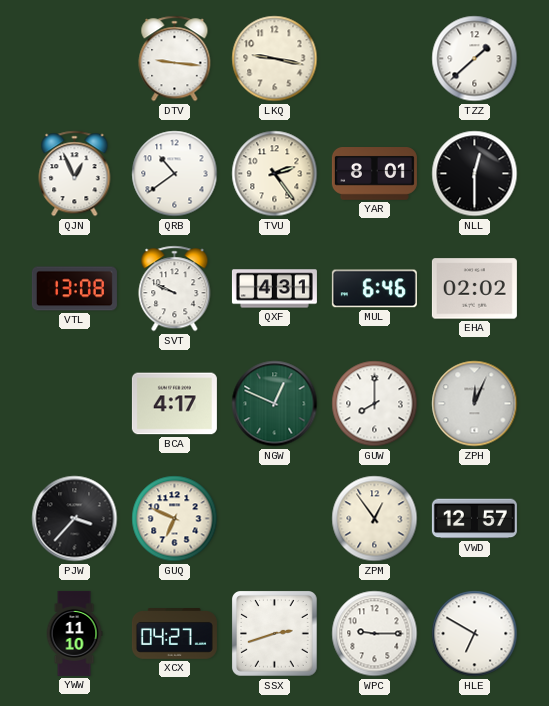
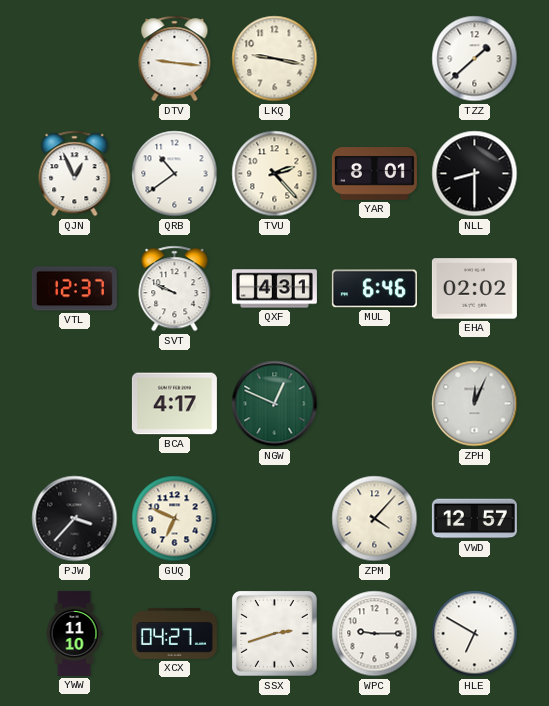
TVU: 2:24 -> 2:23
NLL: 12:30 -> 8:30
VTL: 13:08 -> 12:37
GUW: 8:00 -> none
ZPM: 12:54 -> 4:07
